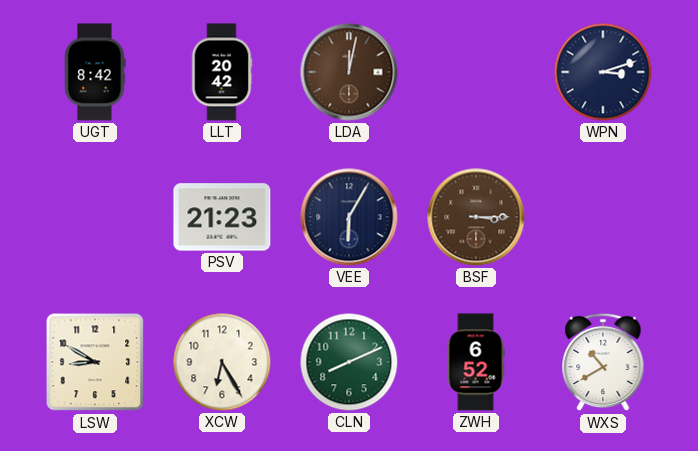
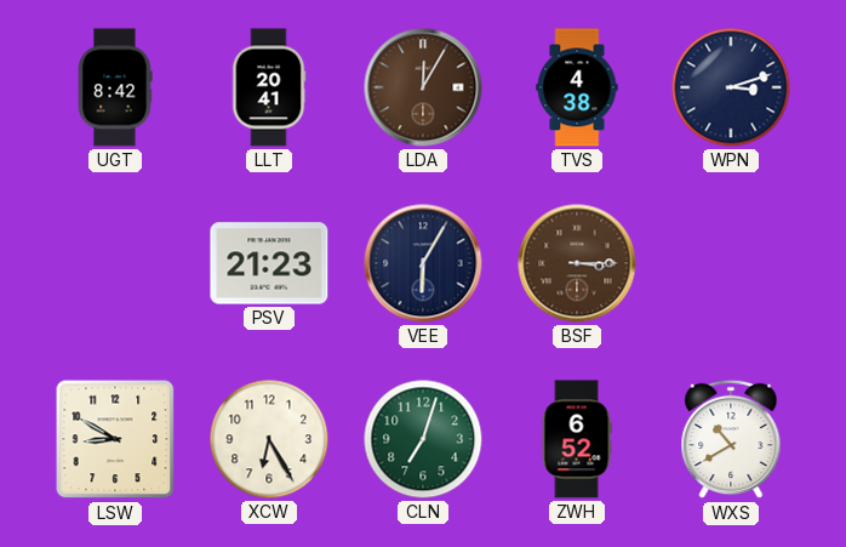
LLT: 20:42 -> 20:41
LDA: 12:02 -> 12:05
TVS: none -> 4:38
CLN: 8:11 -> 7:03
